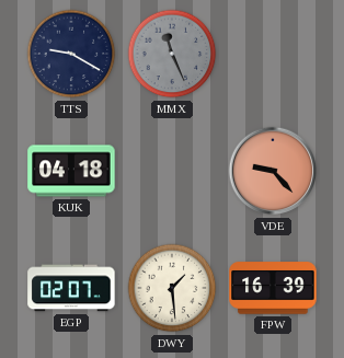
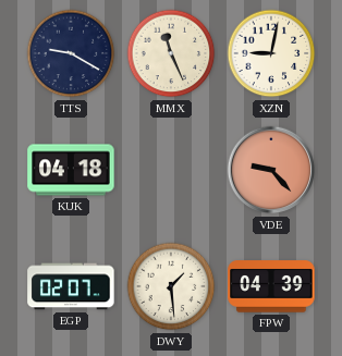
MMX dial: grey -> cream
XZN: none -> 9:02
FPW: 16:39 -> 04:39
